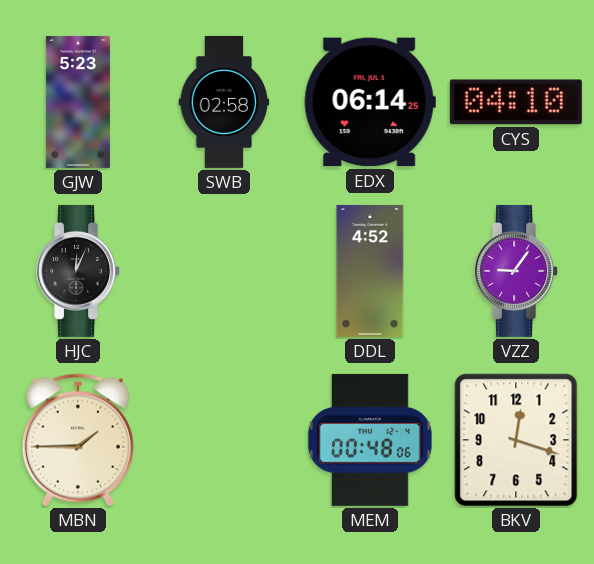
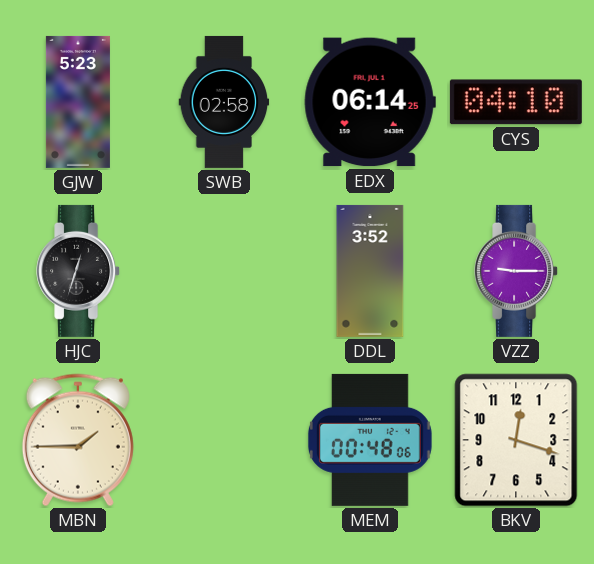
HJC: 12:04 -> 12:33
DDL: 4:52 -> 3:52
VZZ: 9:06 -> 9:15
